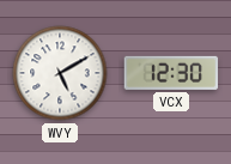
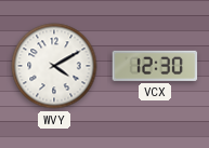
WVY: 5:10 -> 4:10
